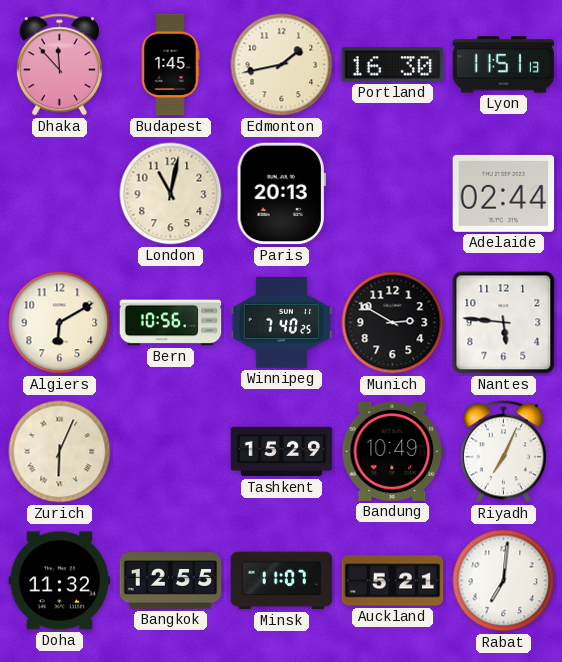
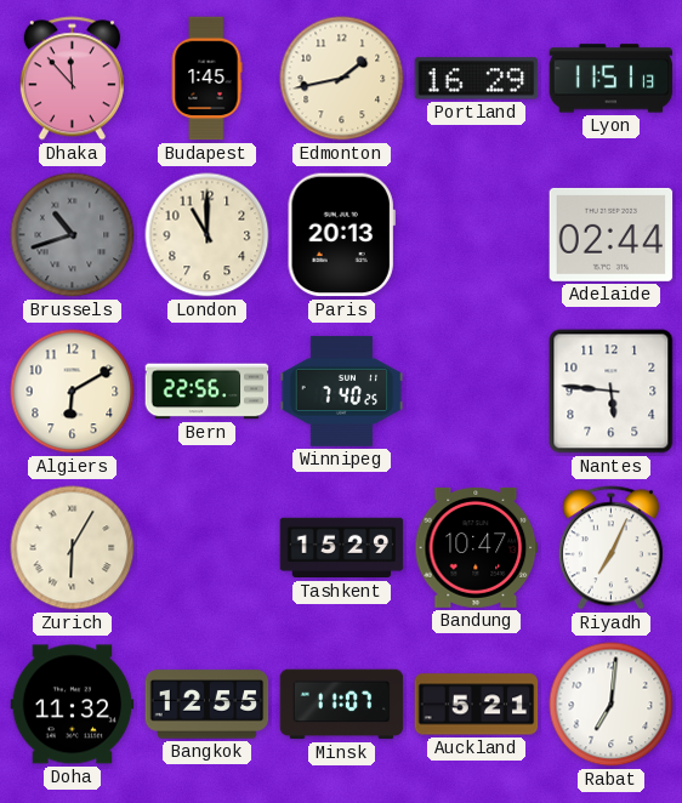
Portland: 16:30 -> 16:29
Brussels: none -> 10:42
London: 11:02 -> 11:00
Bern: 10:56 -> 22:56
Munich: 2:50 -> none
Zurich: 6:04 -> 6:05
Bandung: 10:49 -> 10:47
